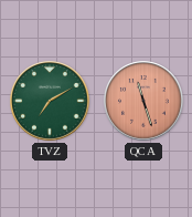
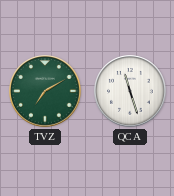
QCA dial: salmon -> white
